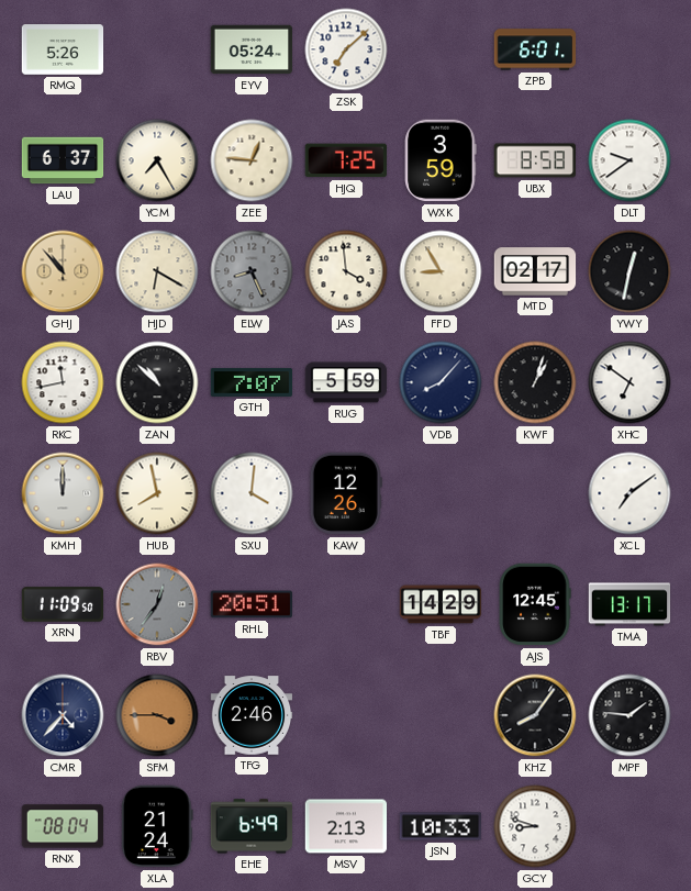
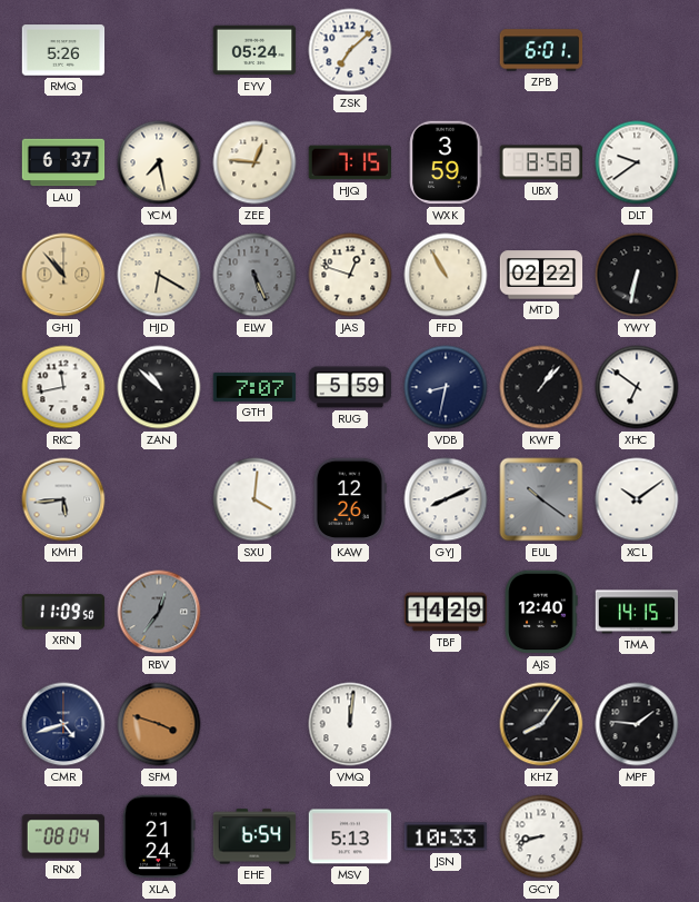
YCM: 7:25 -> 7:28
HJQ: 7:25 -> 7:15
ELW: 8:26 -> 5:26
JAS: 3:59 -> 12:48
FFD: 8:55 -> 10:55
MTD: 02:17 -> 02:22
YWY: 12:32 -> 6:32
VDB: 8:07 -> 8:32
KWF: 1:03 -> 1:07
KMH: 12:00 -> 5:44
HUB: 7:58 -> none
GYJ: none -> 8:11
EUL: none -> 10:21
XCL: 7:09 -> 10:09
RHL: 20:51 -> none
AJS: 12:45 -> 12:40
TMA: 13:17 -> 14:15
CMR: 4:37 -> 4:42
SFM: 3:45 -> 3:48
TFG: 2:46 -> none
VMQ: none -> 12:01
EHE: 6:49 -> 6:54
MSV: 2:13 -> 5:13
GCY: 8:48 -> 8:42
